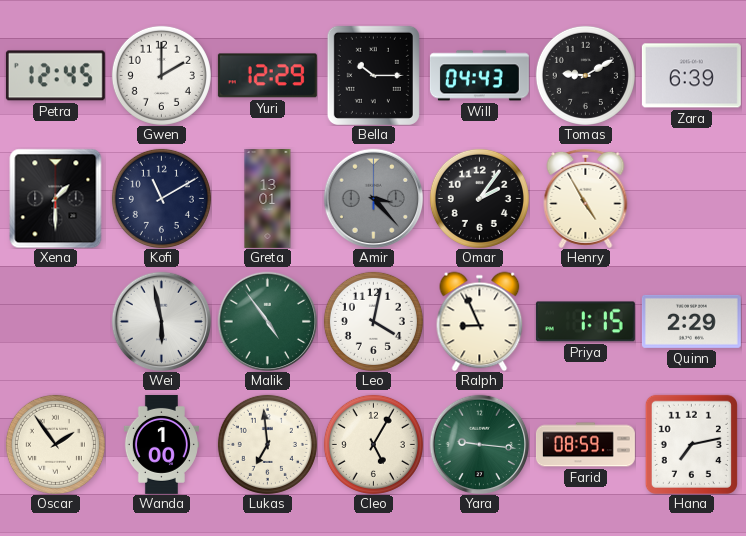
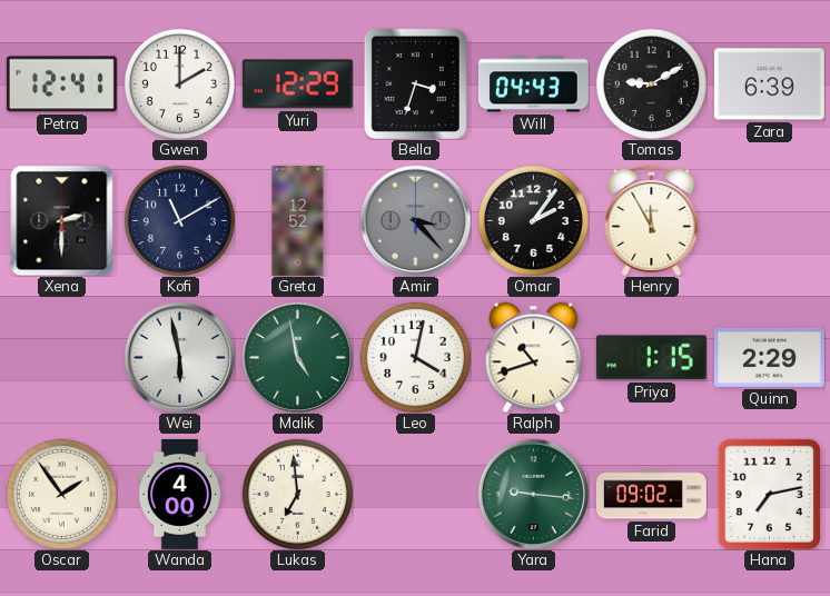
Petra: 12:45 -> 12:41
Bella: 10:15 -> 3:33
Xena: 1:30 -> 2:30
Greta: 13:01 -> 12:52
Henry: 4:55 -> 11:55
Malik: 4:54 -> 4:58
Ralph: 8:56 -> 10:42
Wanda: 1:00 -> 4:00
Cleo: 5:05 -> none
Farid: 08:59 -> 09:02
